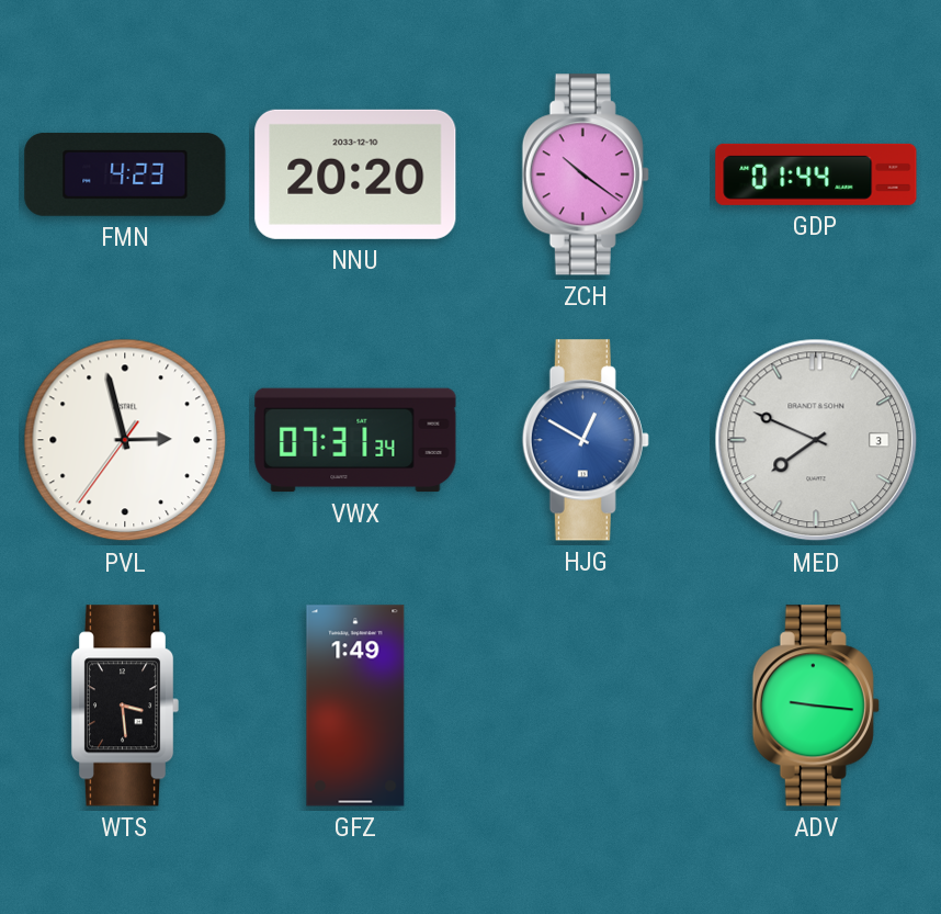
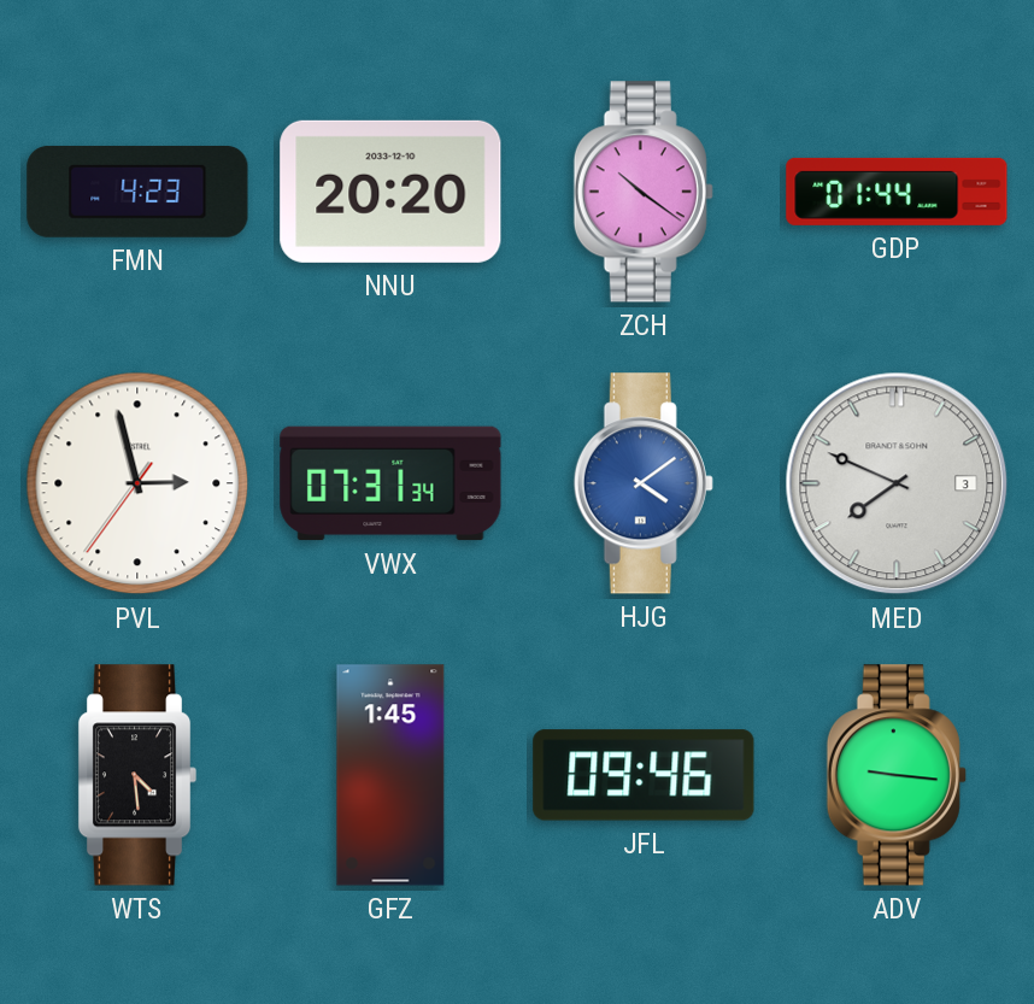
HJG: 12:50 -> 4:09
WTS: 3:29 -> 4:29
GFZ: 1:49 -> 1:45
JFL: none -> 09:46
